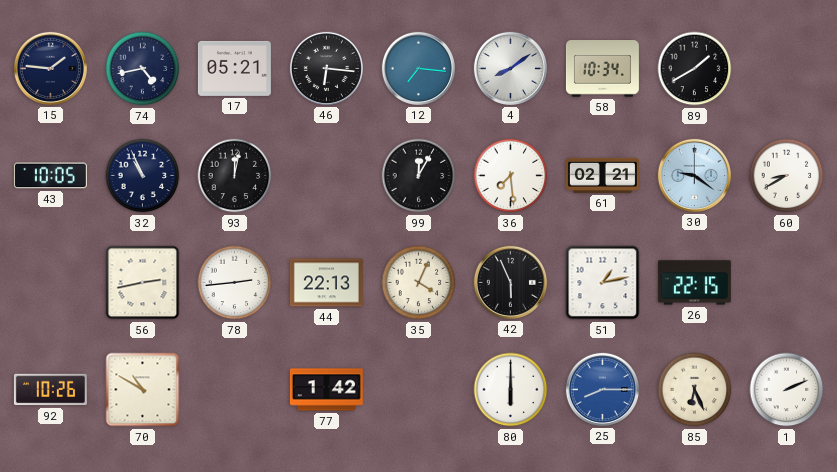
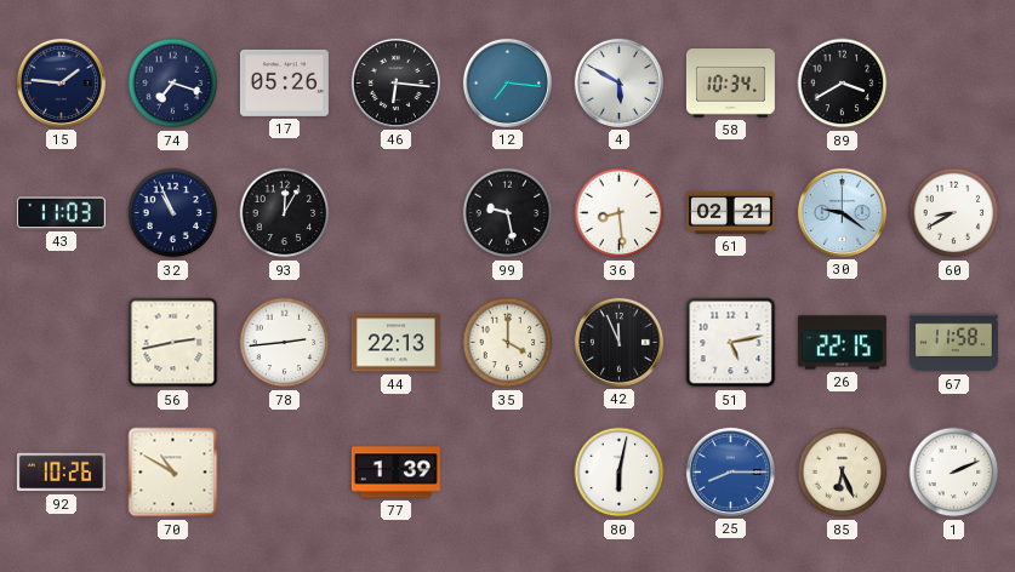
74: 4:43 -> 7:18
17: 05:21 -> 05:26
4: 8:09 -> 5:50
89: 1:40 -> 3:40
43: 10:05 -> 11:03
93: 12:02 -> 12:05
99: 12:05 -> 9:28
36: 7:29 -> 8:29
35: 4:04 -> 4:00
42: 5:56 -> 11:56
51: 1:13 -> 5:13
67: none -> 11:58
77: 1:42 -> 1:39
80: 6:00 -> 6:02
